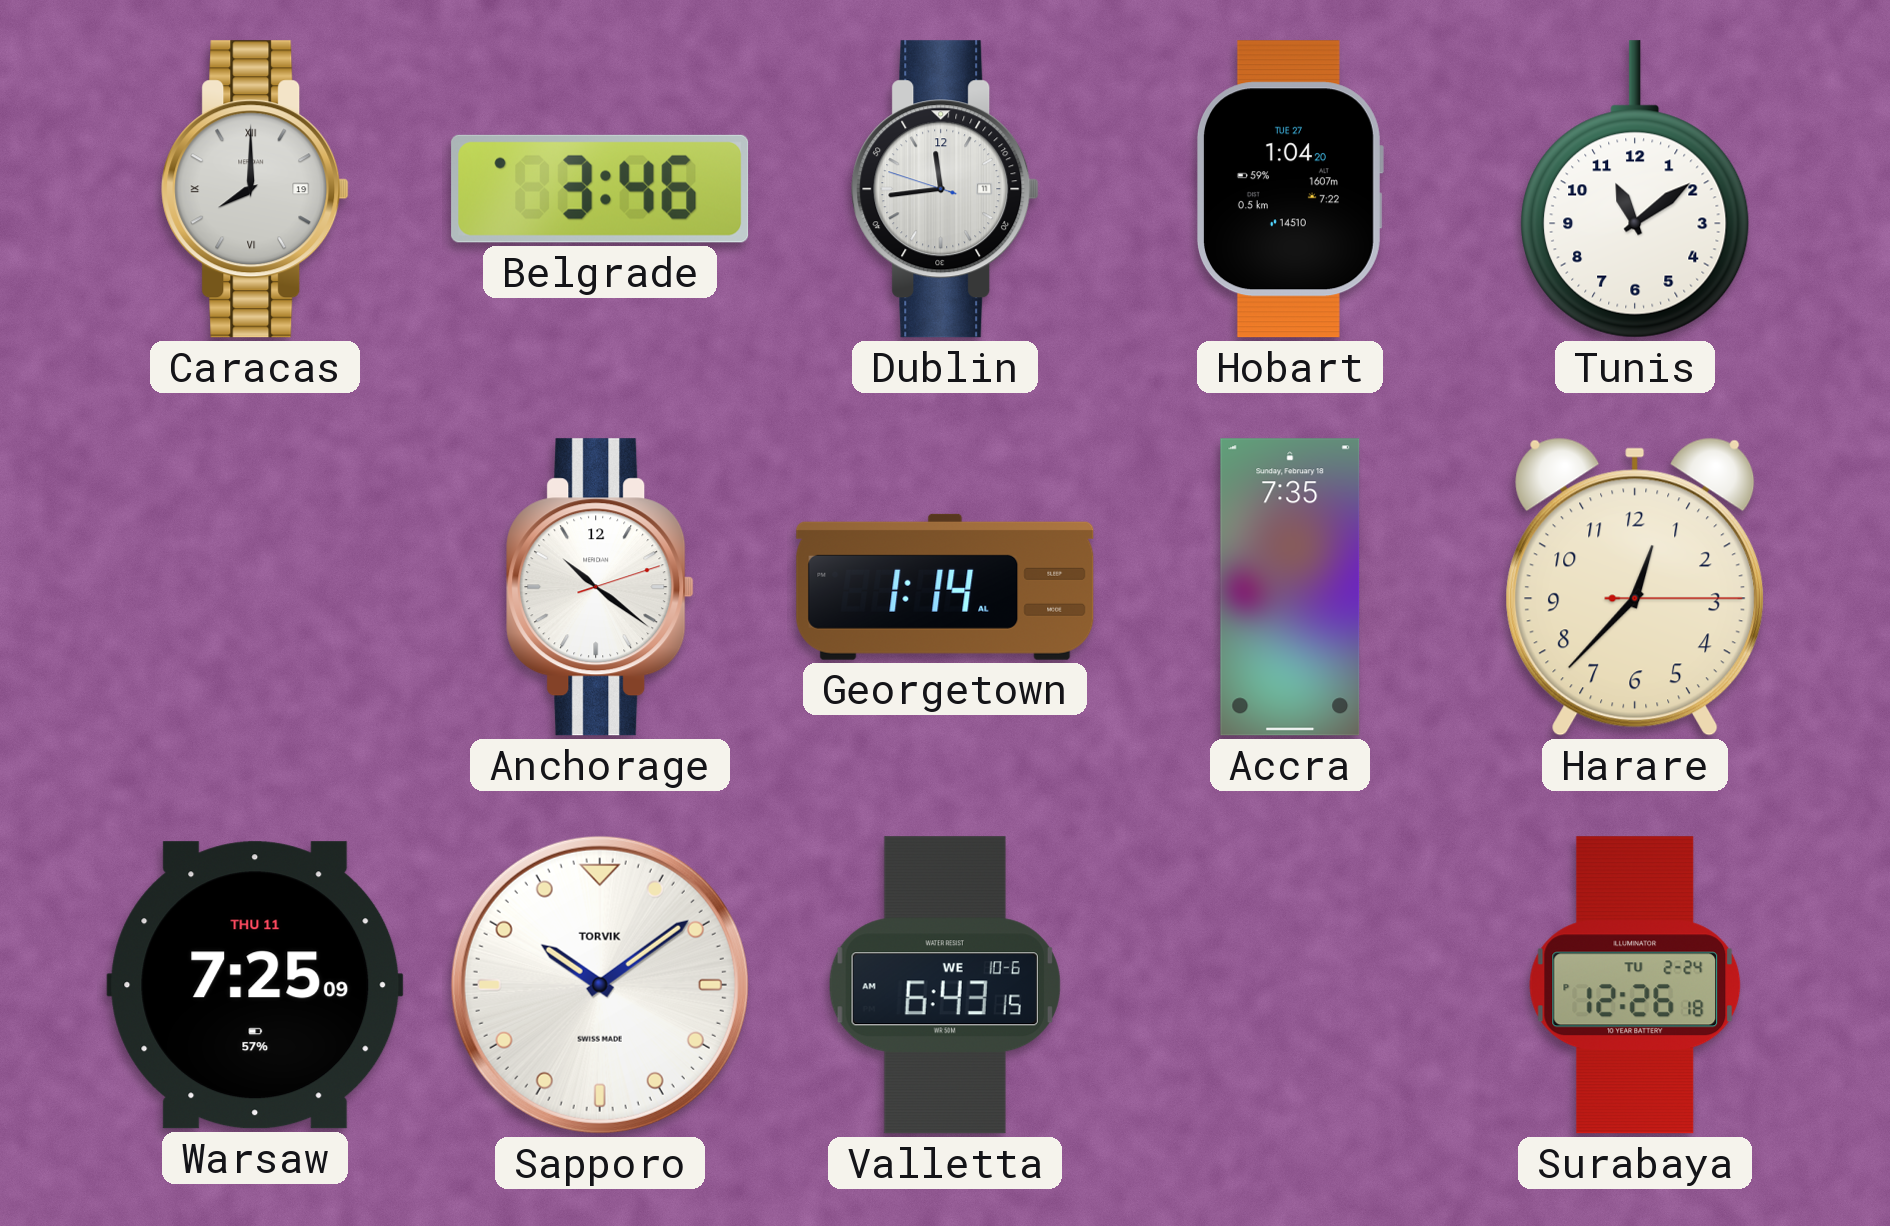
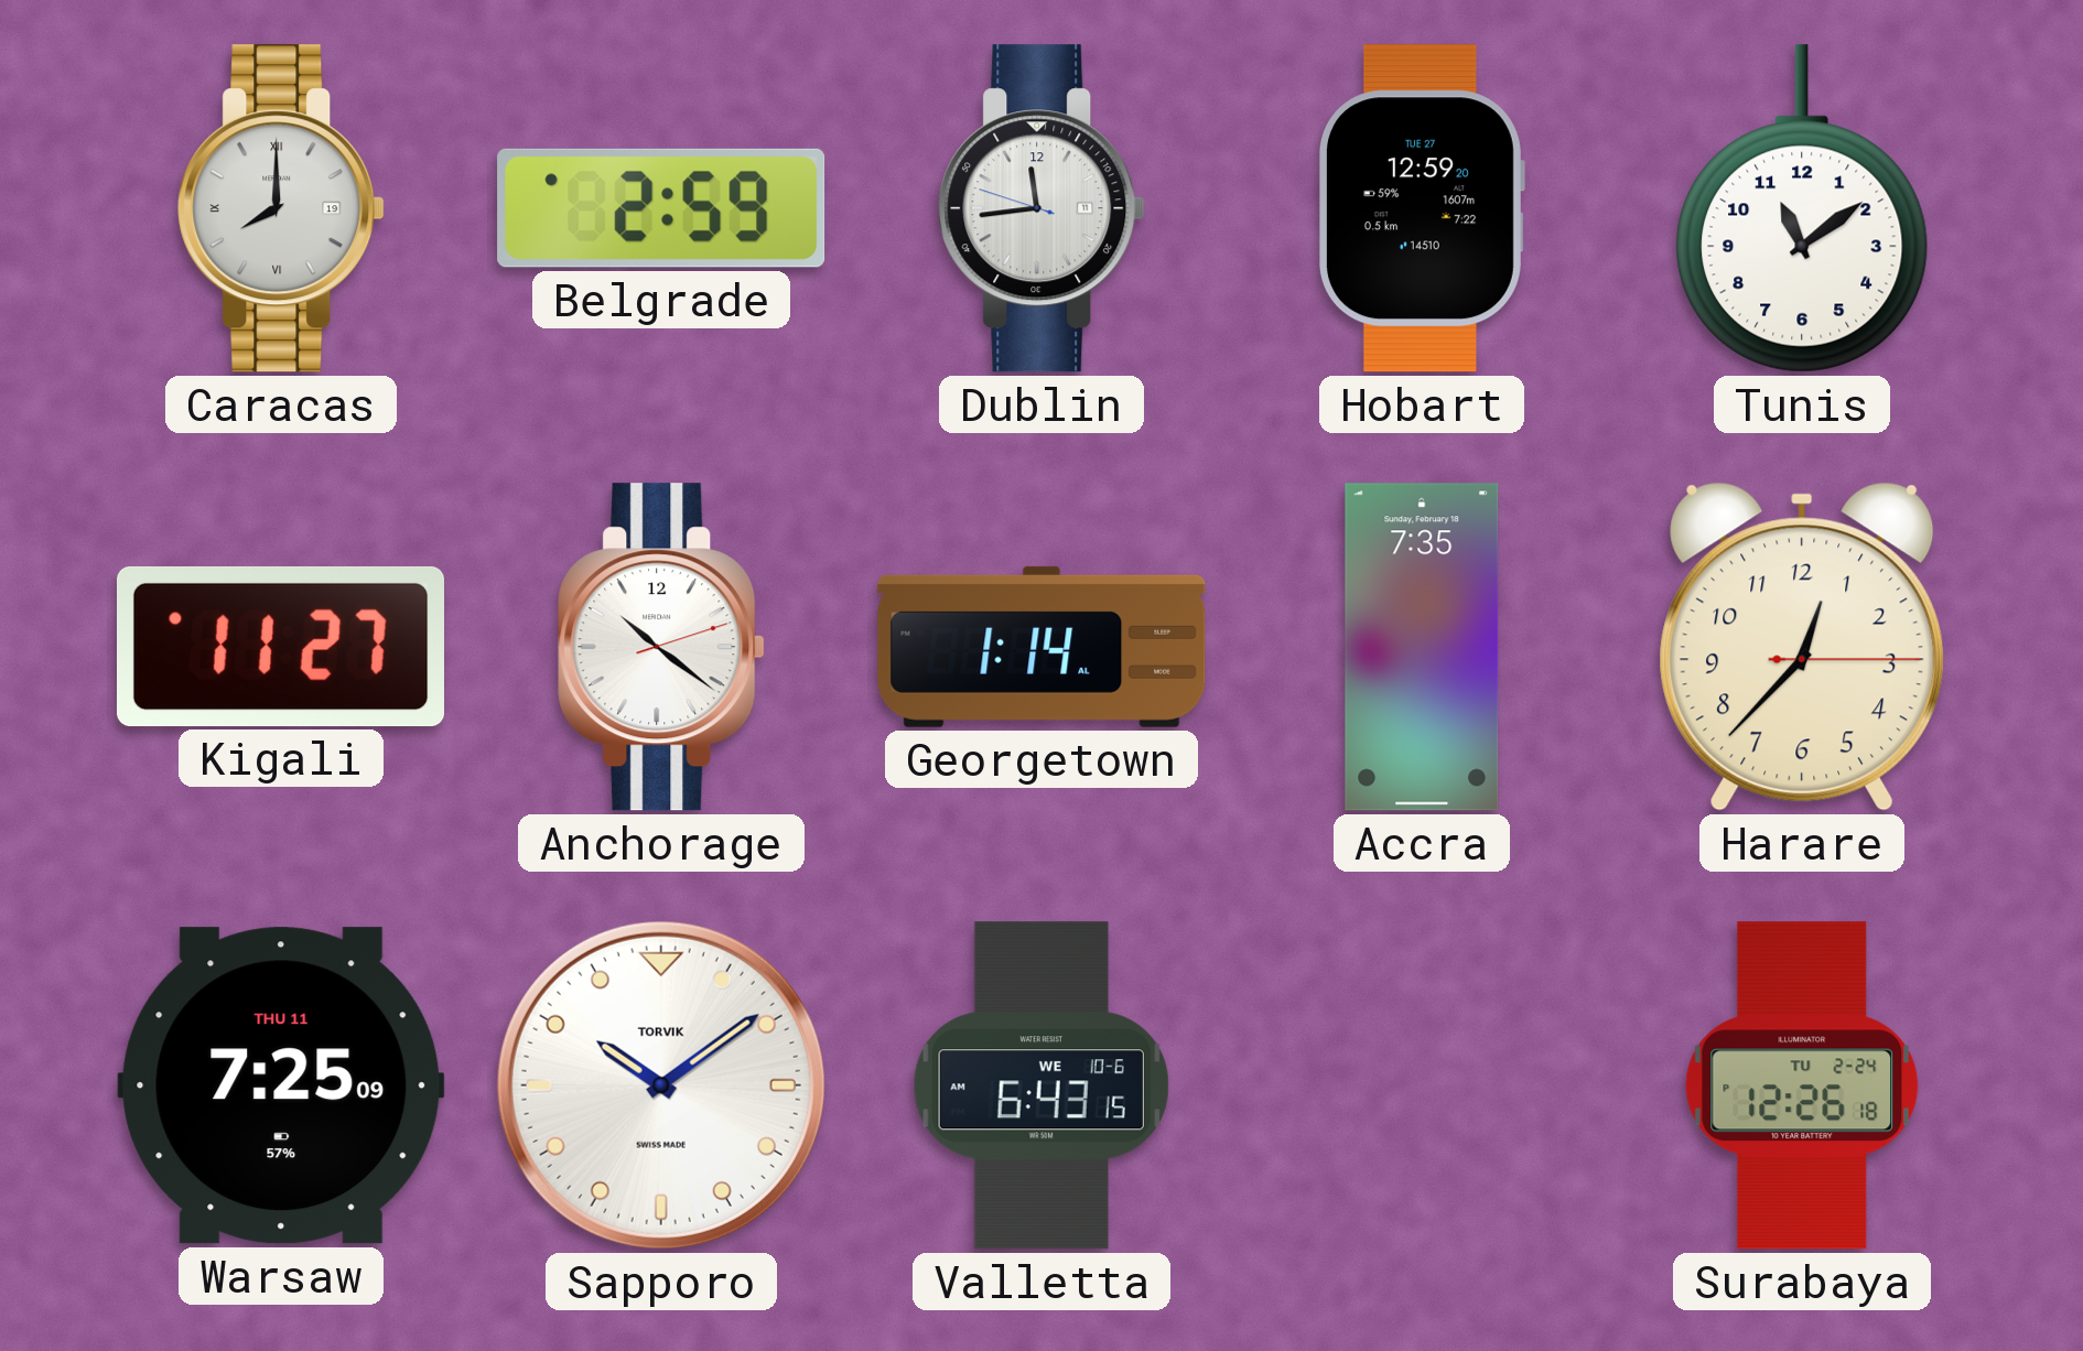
Belgrade: 3:46 -> 2:59
Hobart: 1:04 -> 12:59
Kigali: none -> 11:27
